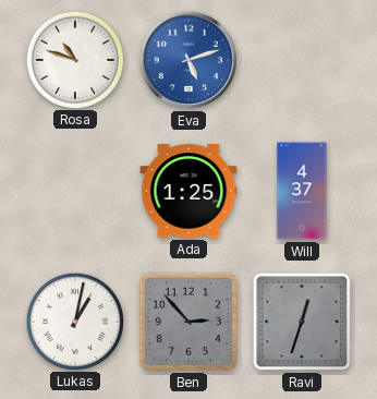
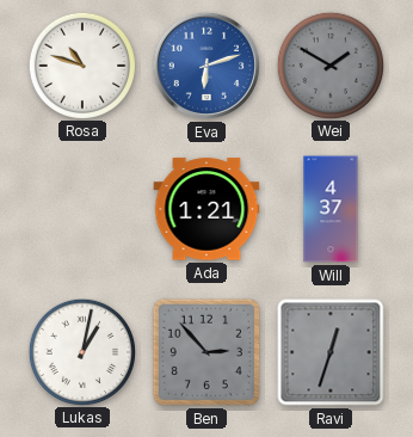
Eva: 5:12 -> 6:12
Wei: none -> 1:50
Ada: 1:25 -> 1:21
